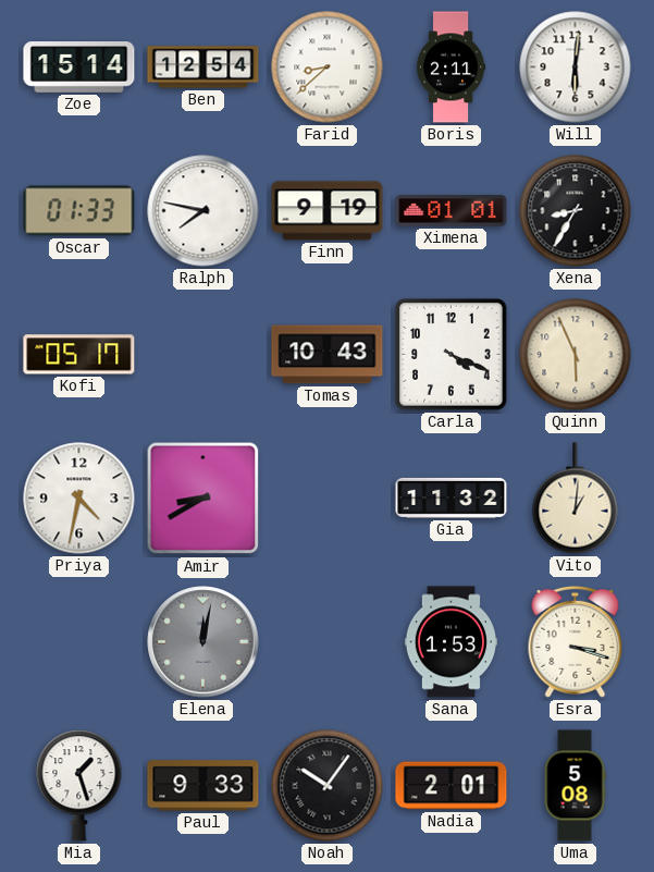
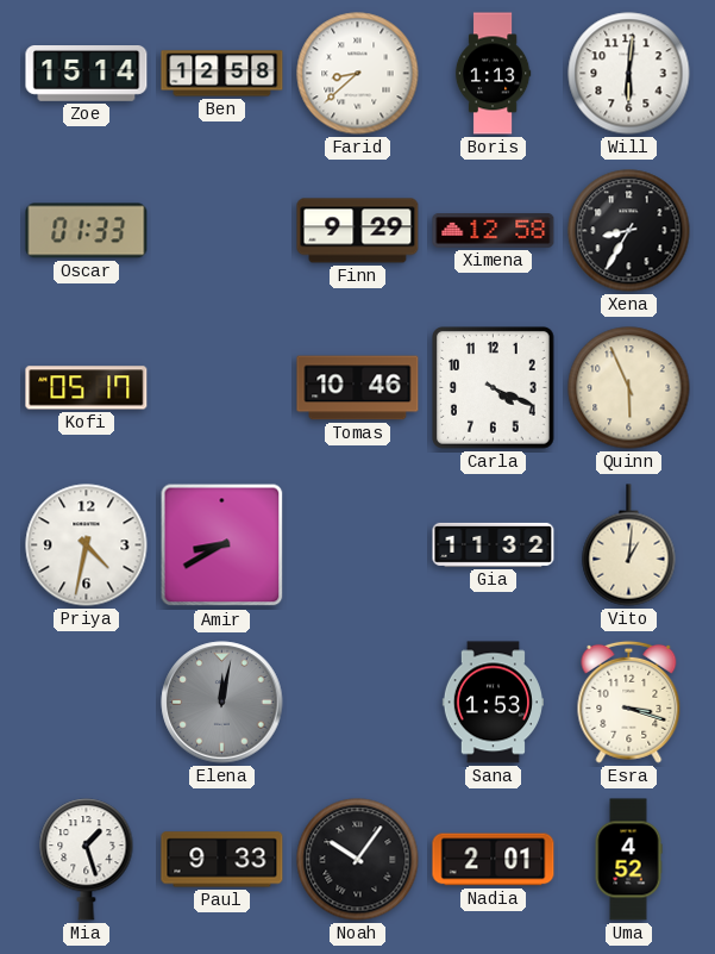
Ben: 12:54 -> 12:58
Boris: 2:11 -> 1:13
Ralph: 7:47 -> none
Finn: 9:19 -> 9:29
Ximena: 01:01 -> 12:58
Tomas: 10:43 -> 10:46
Uma: 5:08 -> 4:52
